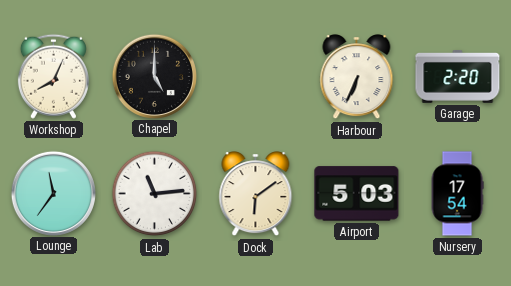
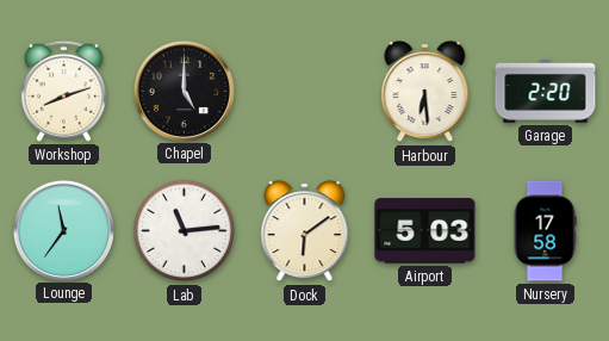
Workshop: 8:04 -> 8:12
Harbour: 6:34 -> 6:29
Nursery: 17:54 -> 17:58
